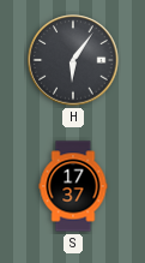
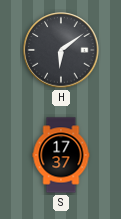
H: 6:06 -> 6:09
